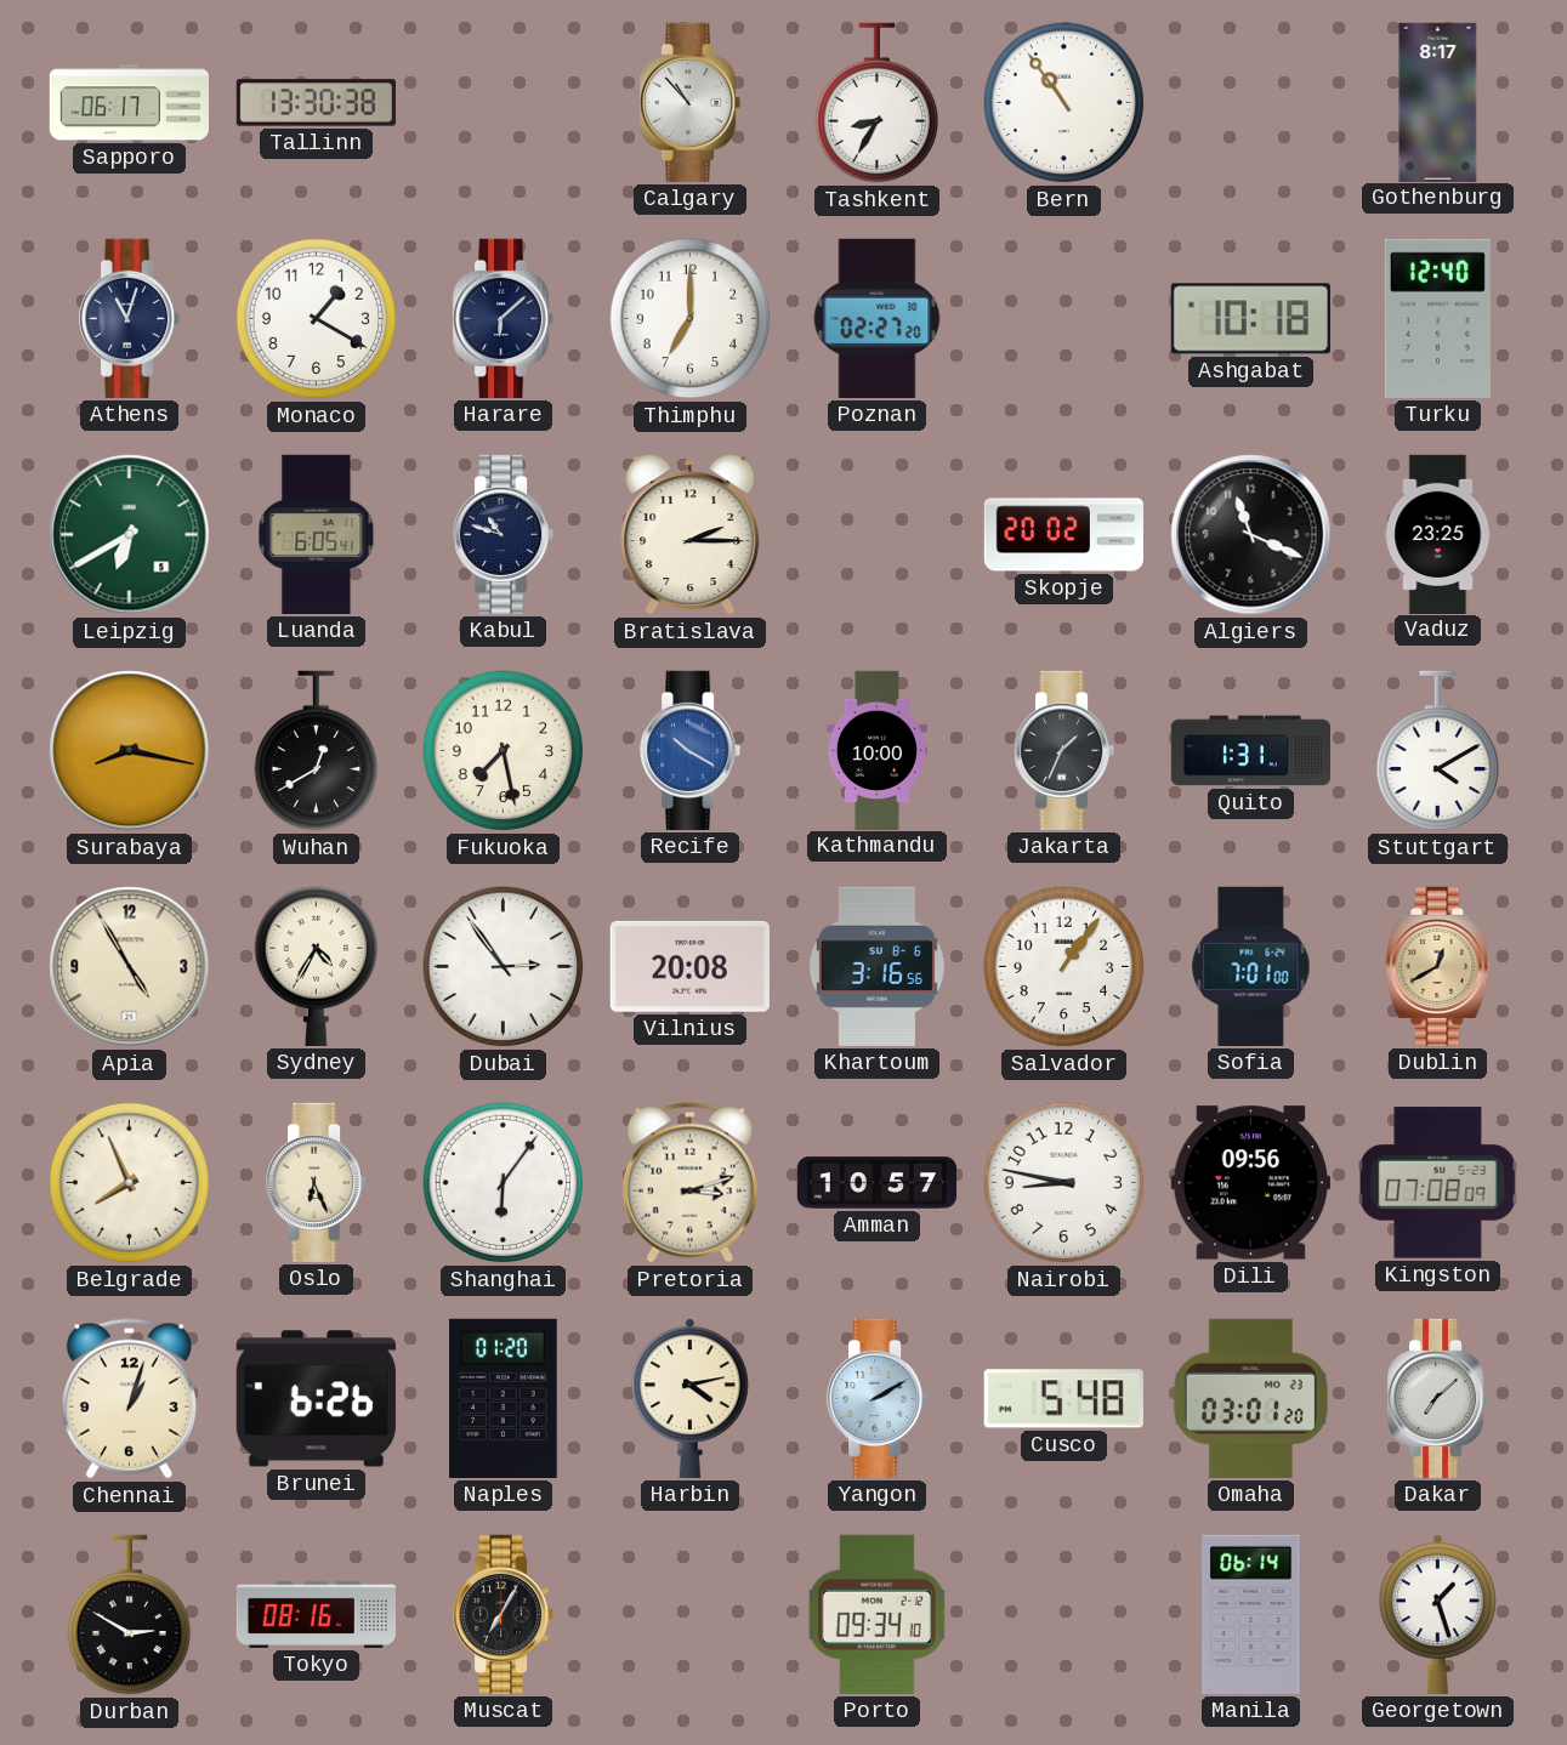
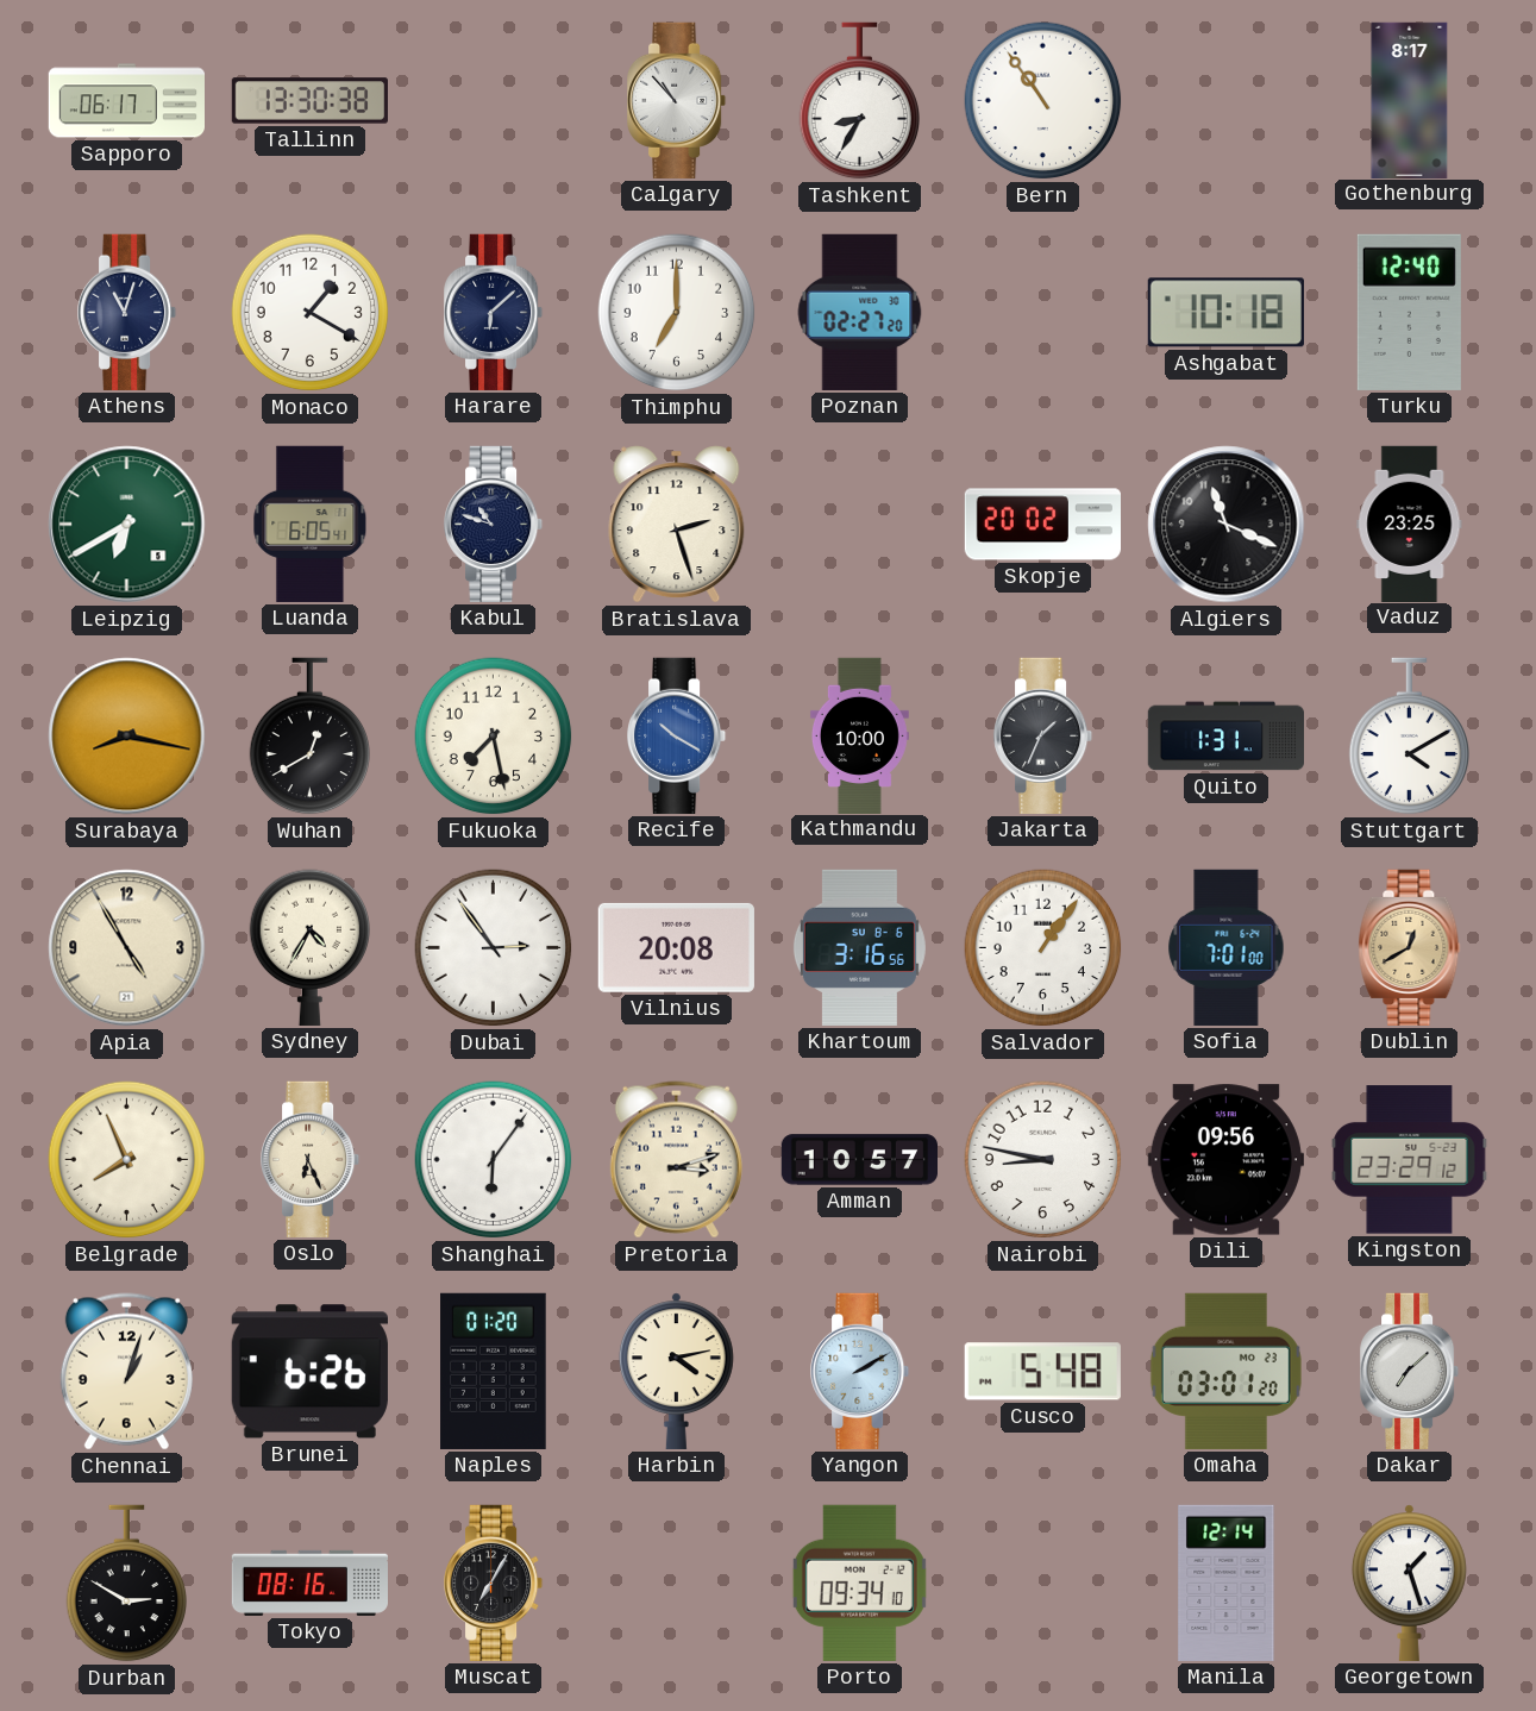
Bratislava: 2:15 -> 2:27
Kingston: 07:08 -> 23:29
Manila: 06:14 -> 12:14
